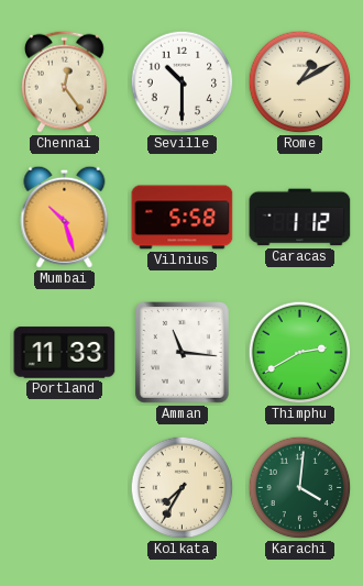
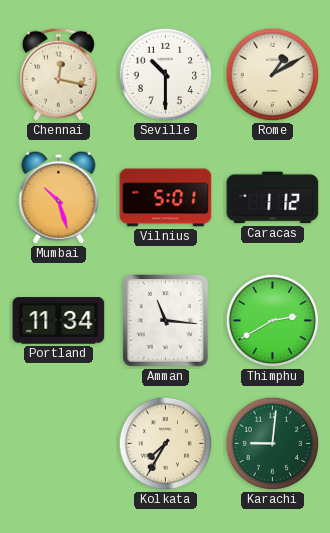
Chennai: 12:24 -> 12:17
Vilnius: 5:58 -> 5:01
Portland: 11:33 -> 11:34
Karachi: 4:01 -> 9:01
